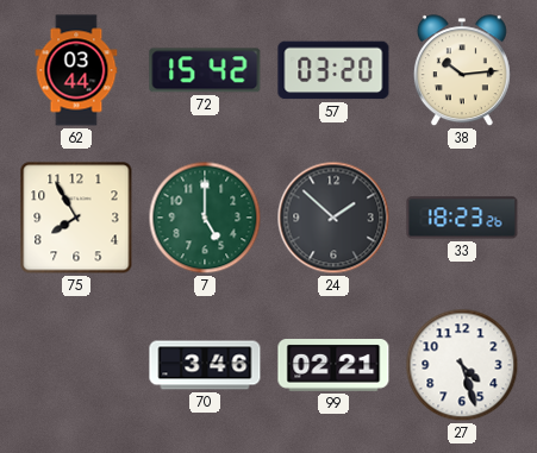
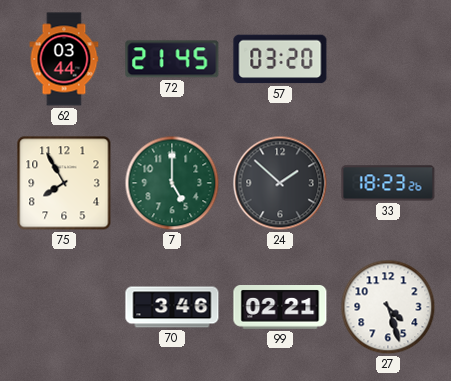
72: 15:42 -> 21:45
38: 10:14 -> none
